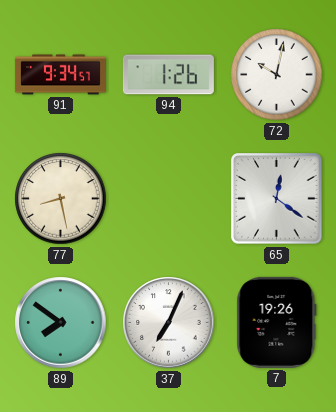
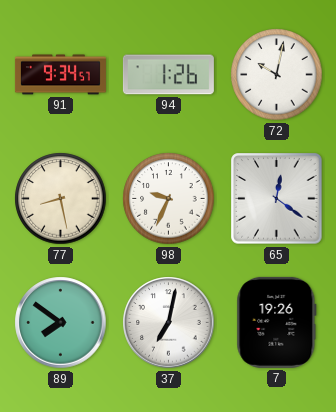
98: none -> 9:34
37: 7:04 -> 7:02
